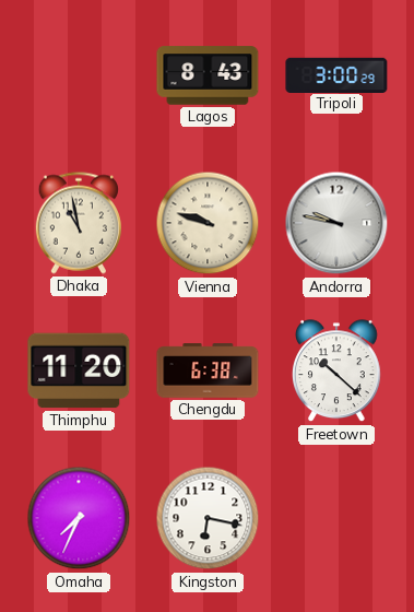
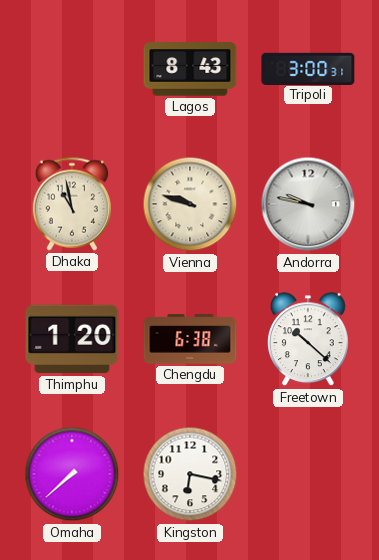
Tripoli: 3:00:29 -> 3:00:31
Thimphu: 11:20 -> 1:20
Omaha: 7:34 -> 7:38
